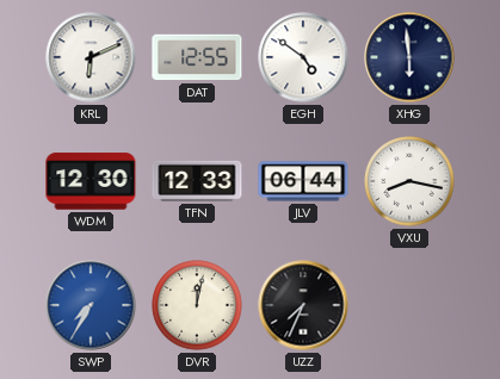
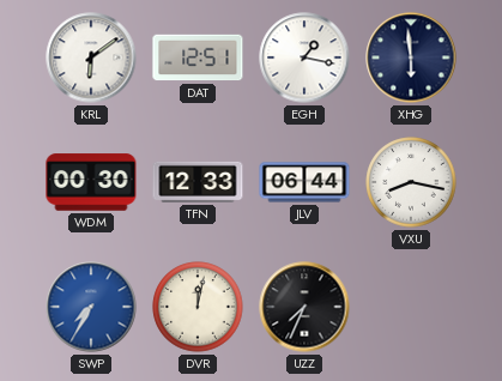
KRL: 6:11 -> 6:09
DAT: 12:55 -> 12:51
EGH: 4:51 -> 1:17
WDM: 12:30 -> 00:30
